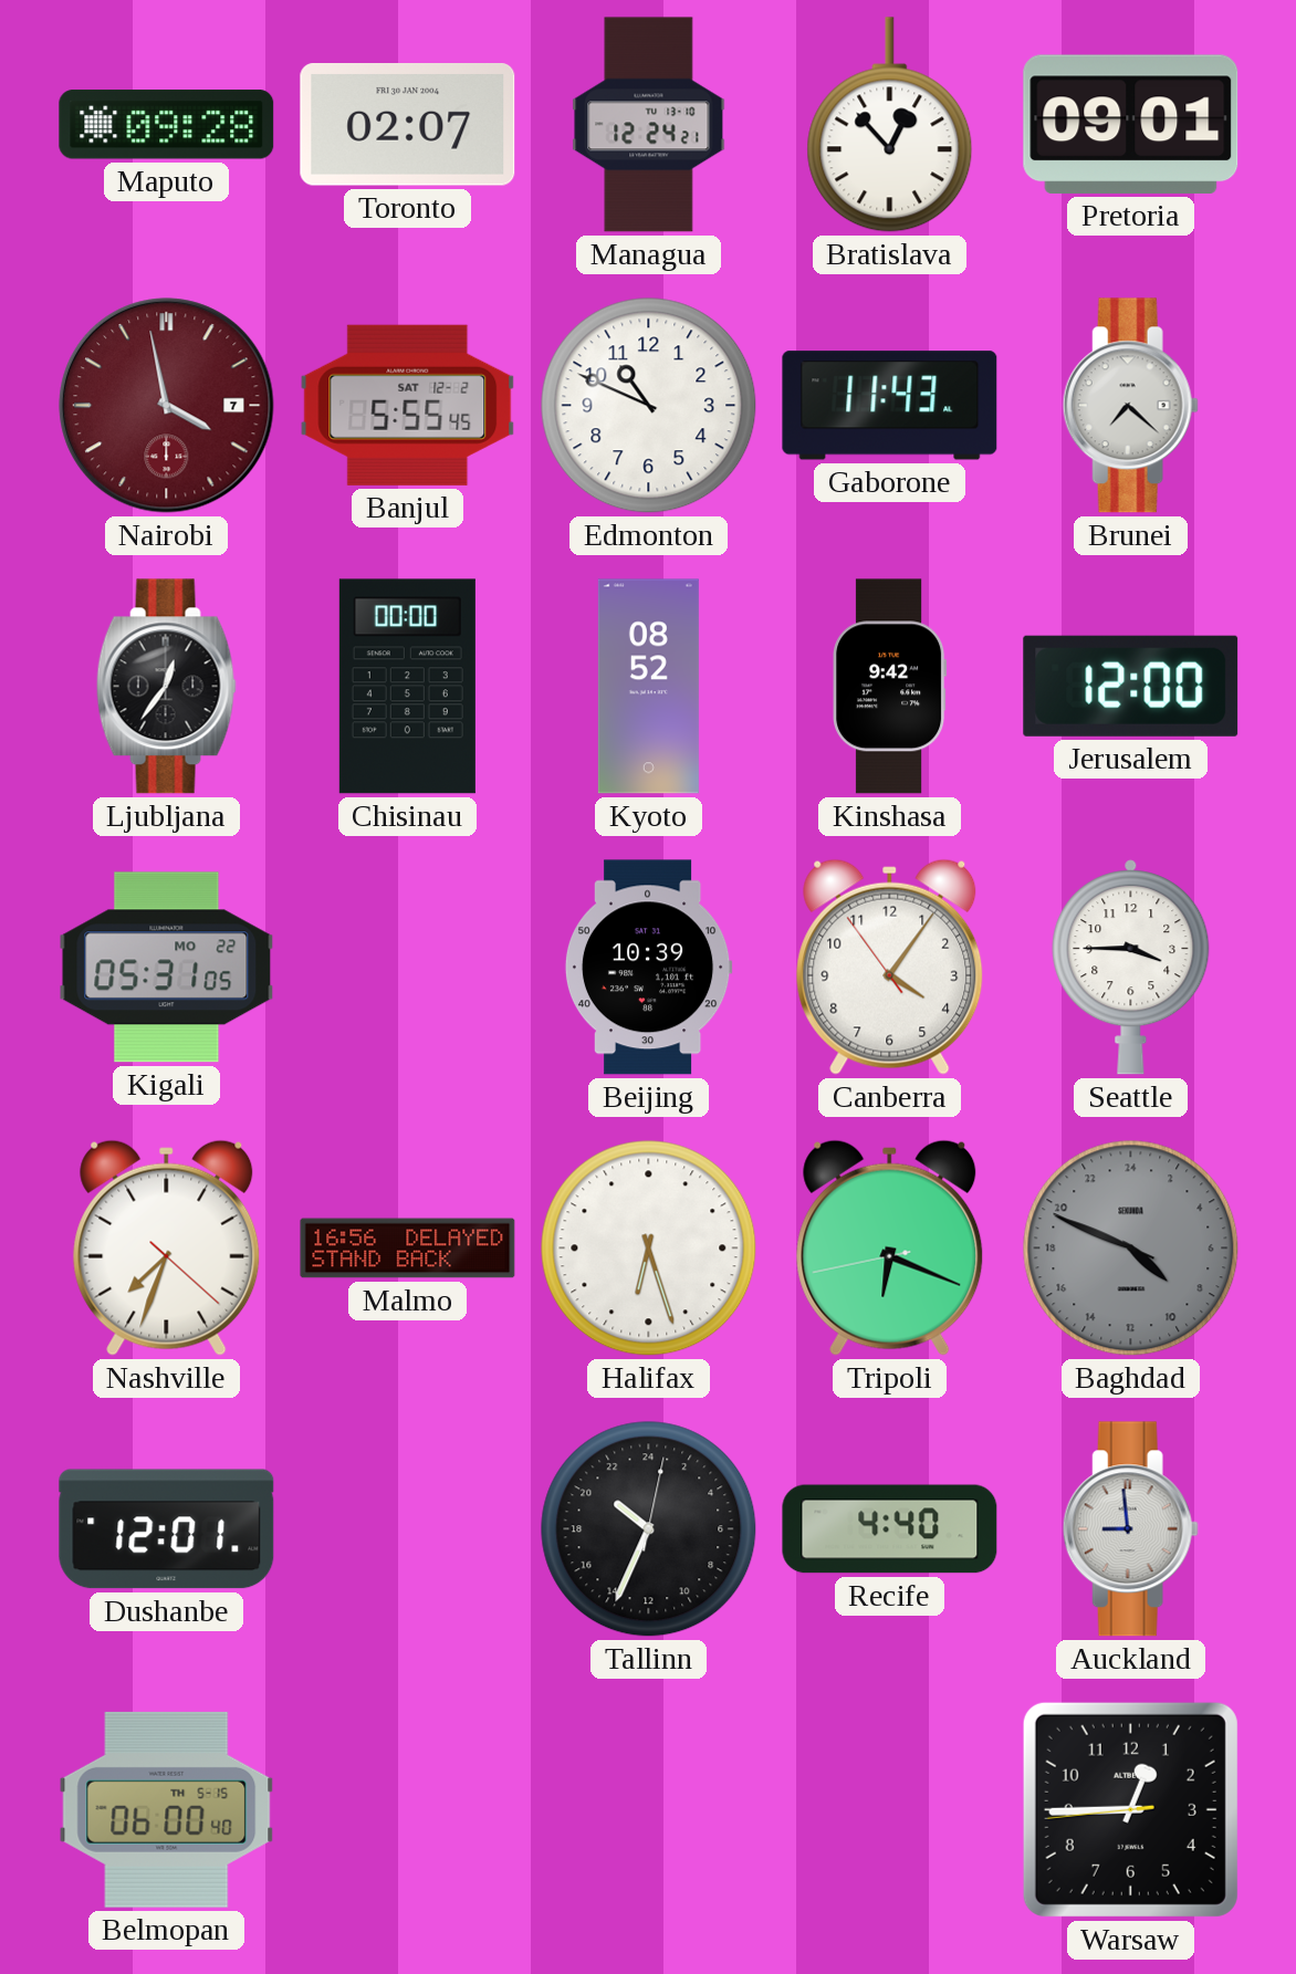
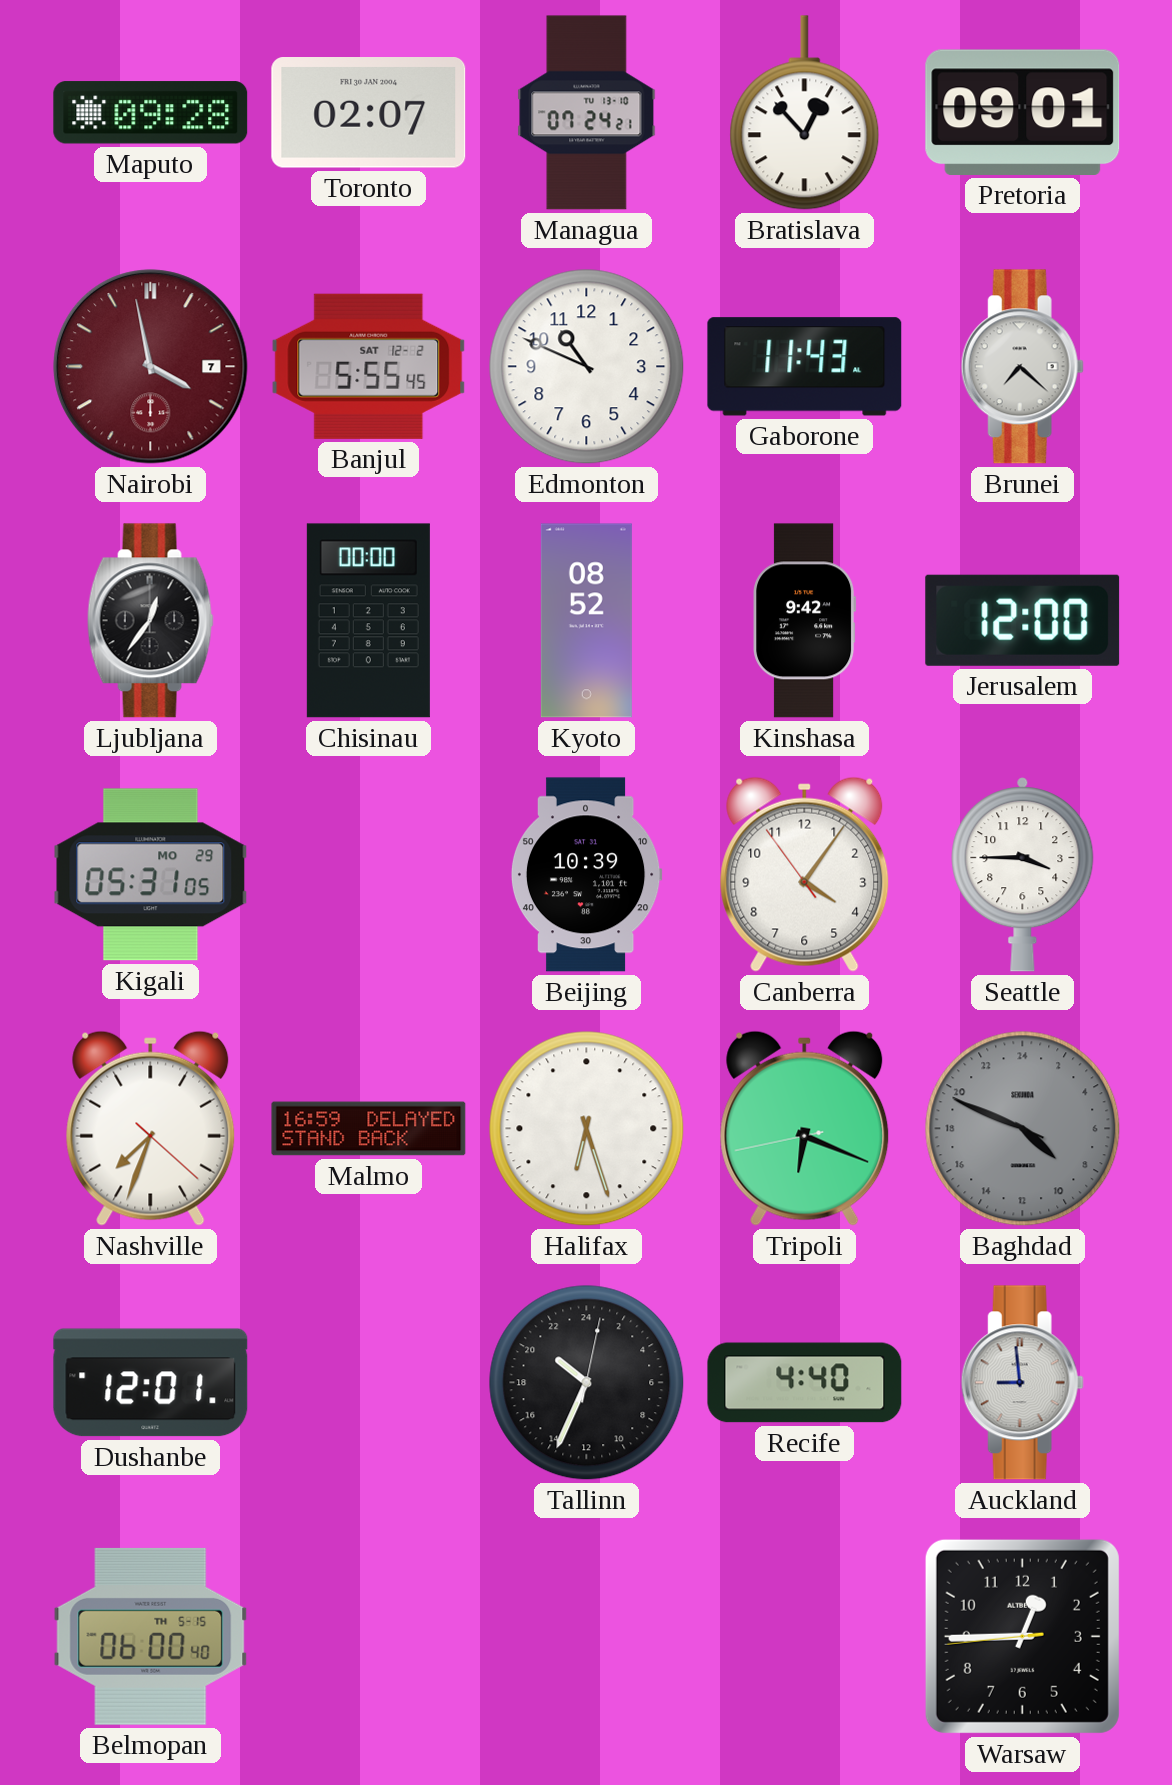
Managua: 12:24 -> 07:24
Kigali date: MO 22 -> MO 29
Malmo: 16:56 -> 16:59
